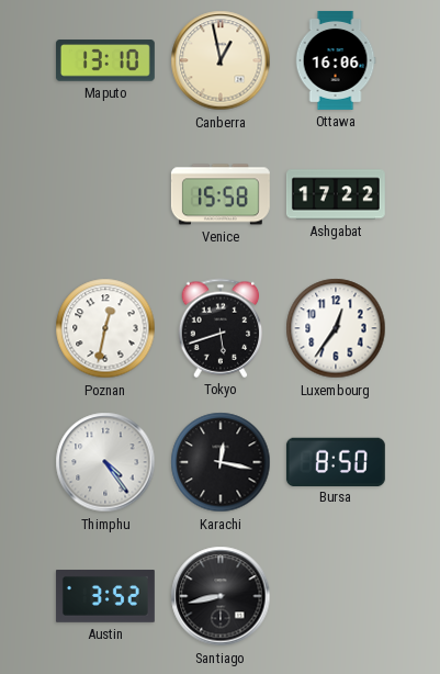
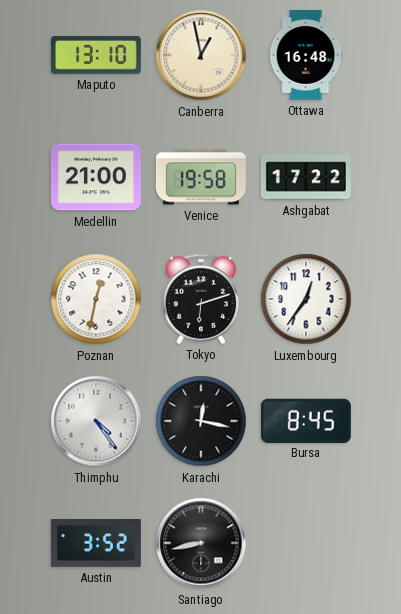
Ottawa: 16:06 -> 16:48
Medellin: none -> 21:00
Venice: 15:58 -> 19:58
Tokyo: 5:42 -> 6:12
Bursa: 8:50 -> 8:45
